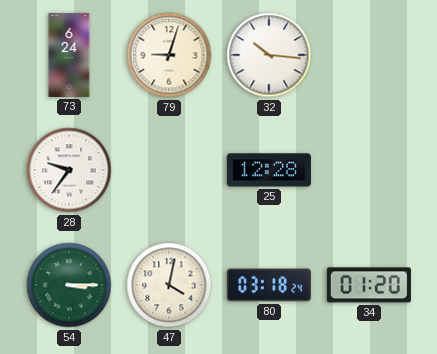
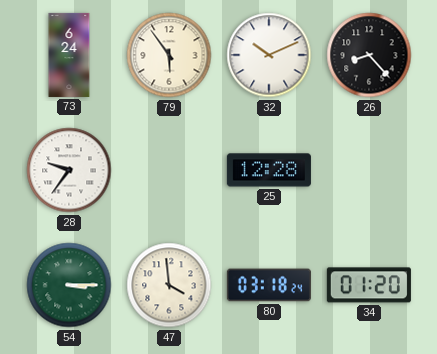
79: 9:03 -> 5:54
32: 10:16 -> 10:11
26: none -> 8:23
47: 4:02 -> 3:59
